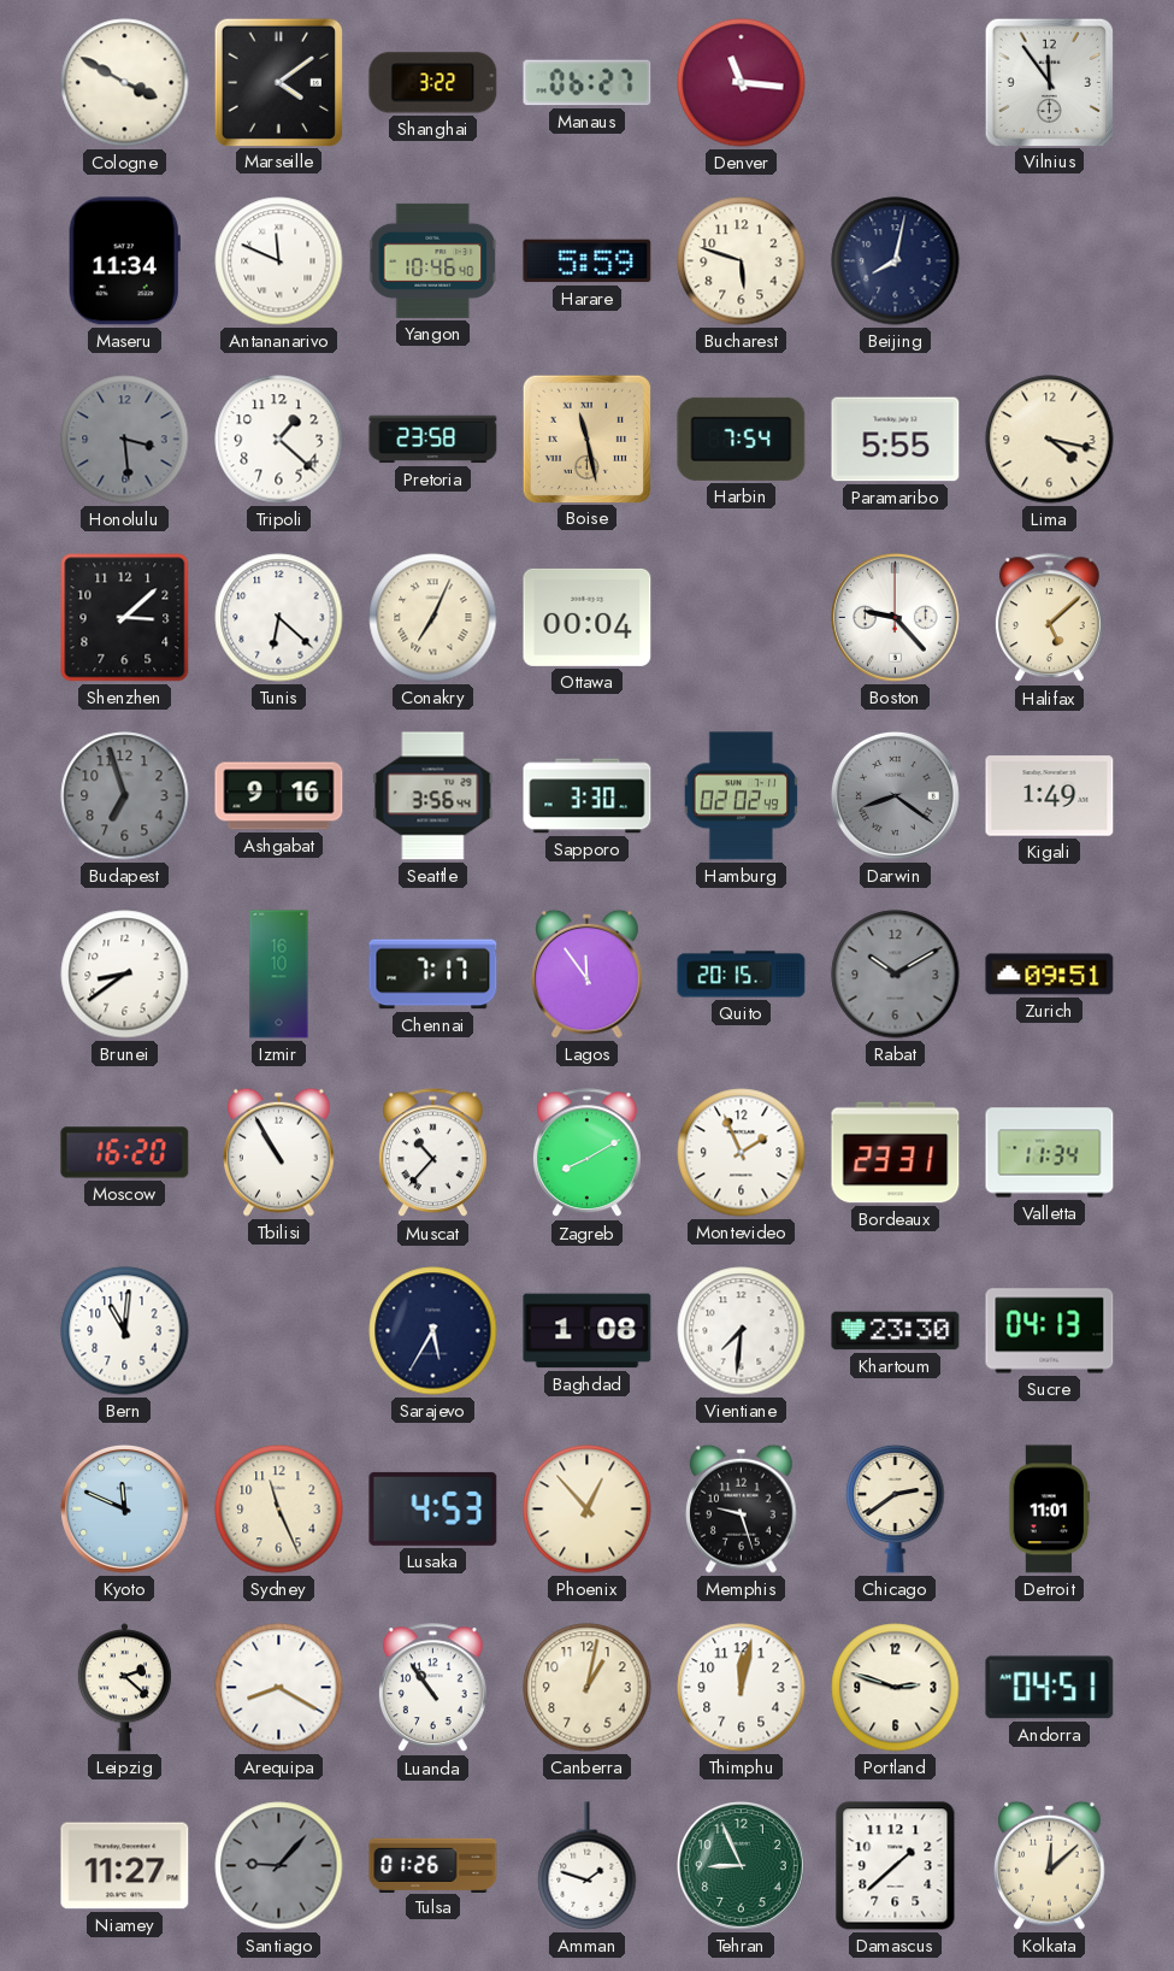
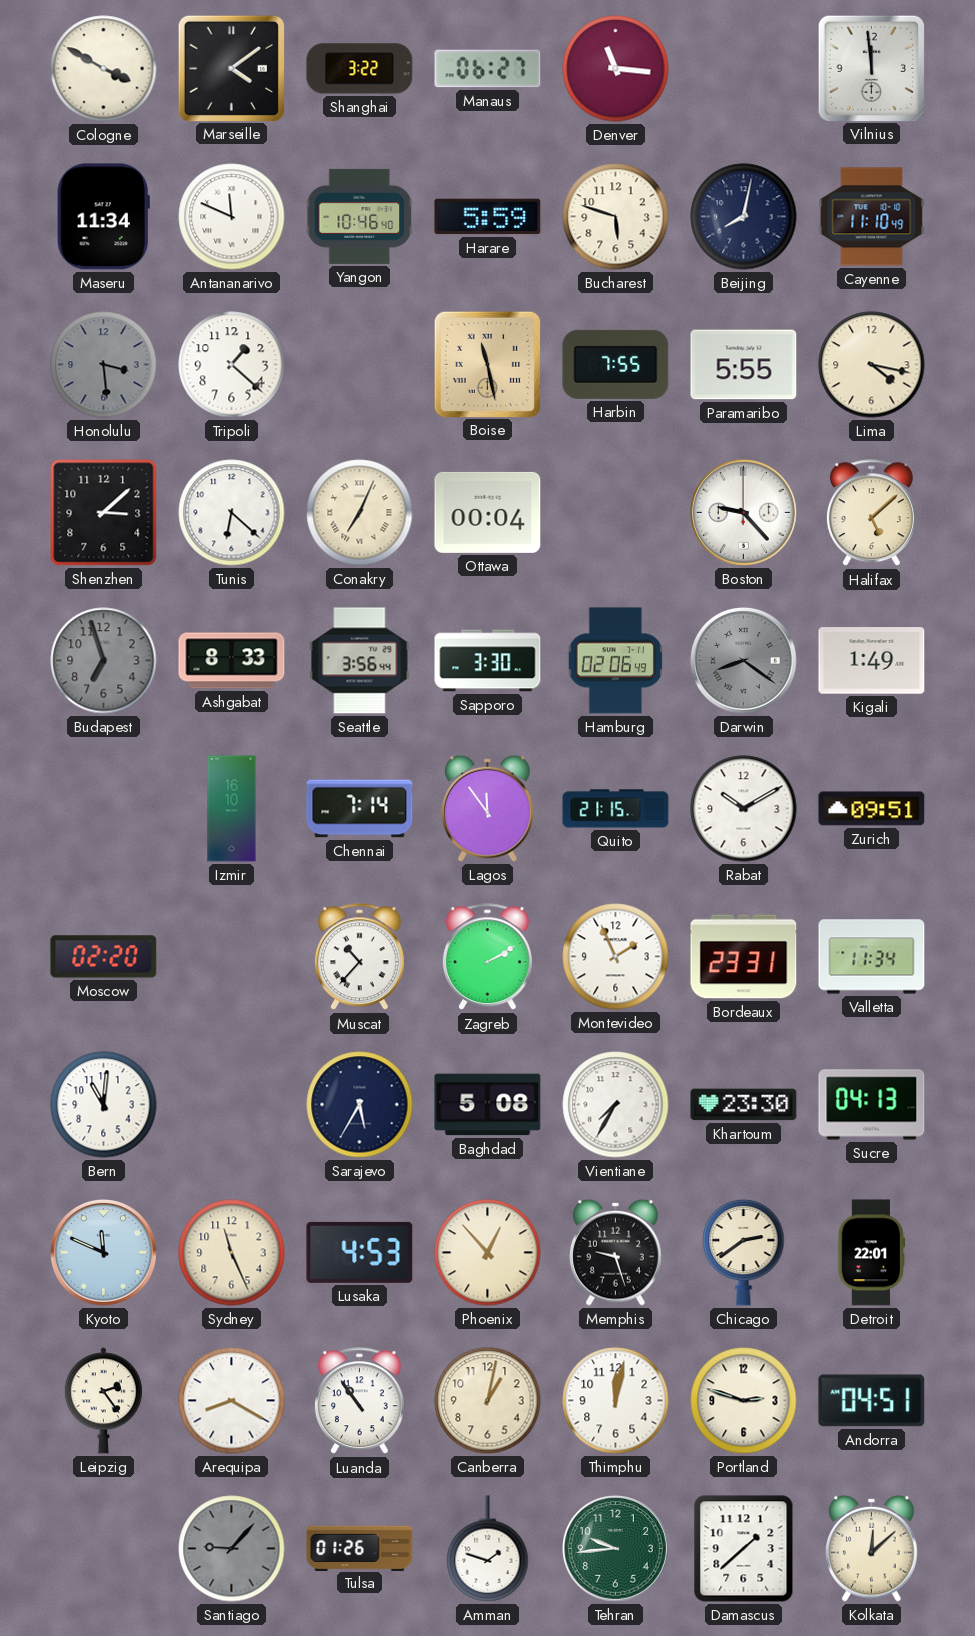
Vilnius: 11:54 -> 11:59
Cayenne: none -> 11:10
Pretoria: 23:58 -> none
Harbin: 7:54 -> 7:55
Ashgabat: 9:16 -> 8:33
Hamburg: 02:02 -> 02:06
Brunei: 8:39 -> none
Chennai: 7:17 -> 7:14
Quito: 20:15 -> 21:15
Rabat dial: grey -> white
Moscow: 16:20 -> 02:20
Tbilisi: 10:55 -> none
Zagreb: 8:10 -> 2:10
Baghdad: 1:08 -> 5:08
Vientiane: 7:31 -> 7:35
Detroit: 11:01 -> 22:01
Leipzig: 2:22 -> 2:24
Niamey: 11:27 -> none
Tehran: 8:56 -> 9:44
